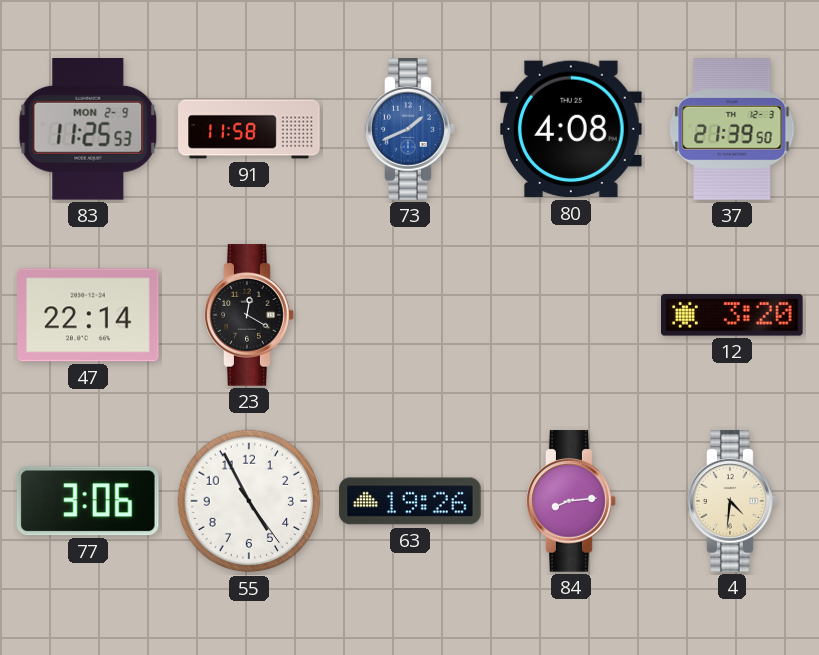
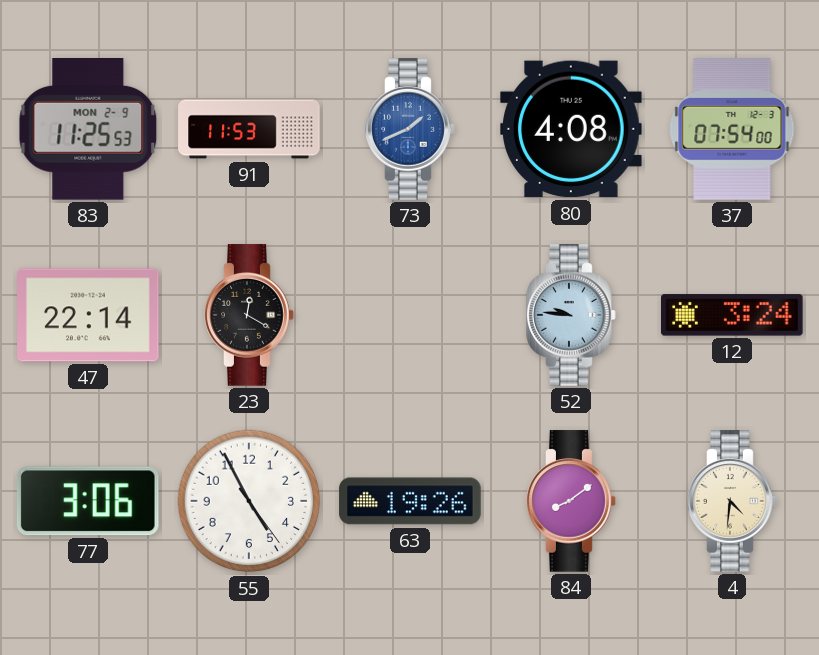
91: 11:58 -> 11:53
37: 21:39 -> 07:54
52: none -> 9:46
12: 3:20 -> 3:24
84: 8:14 -> 8:09
